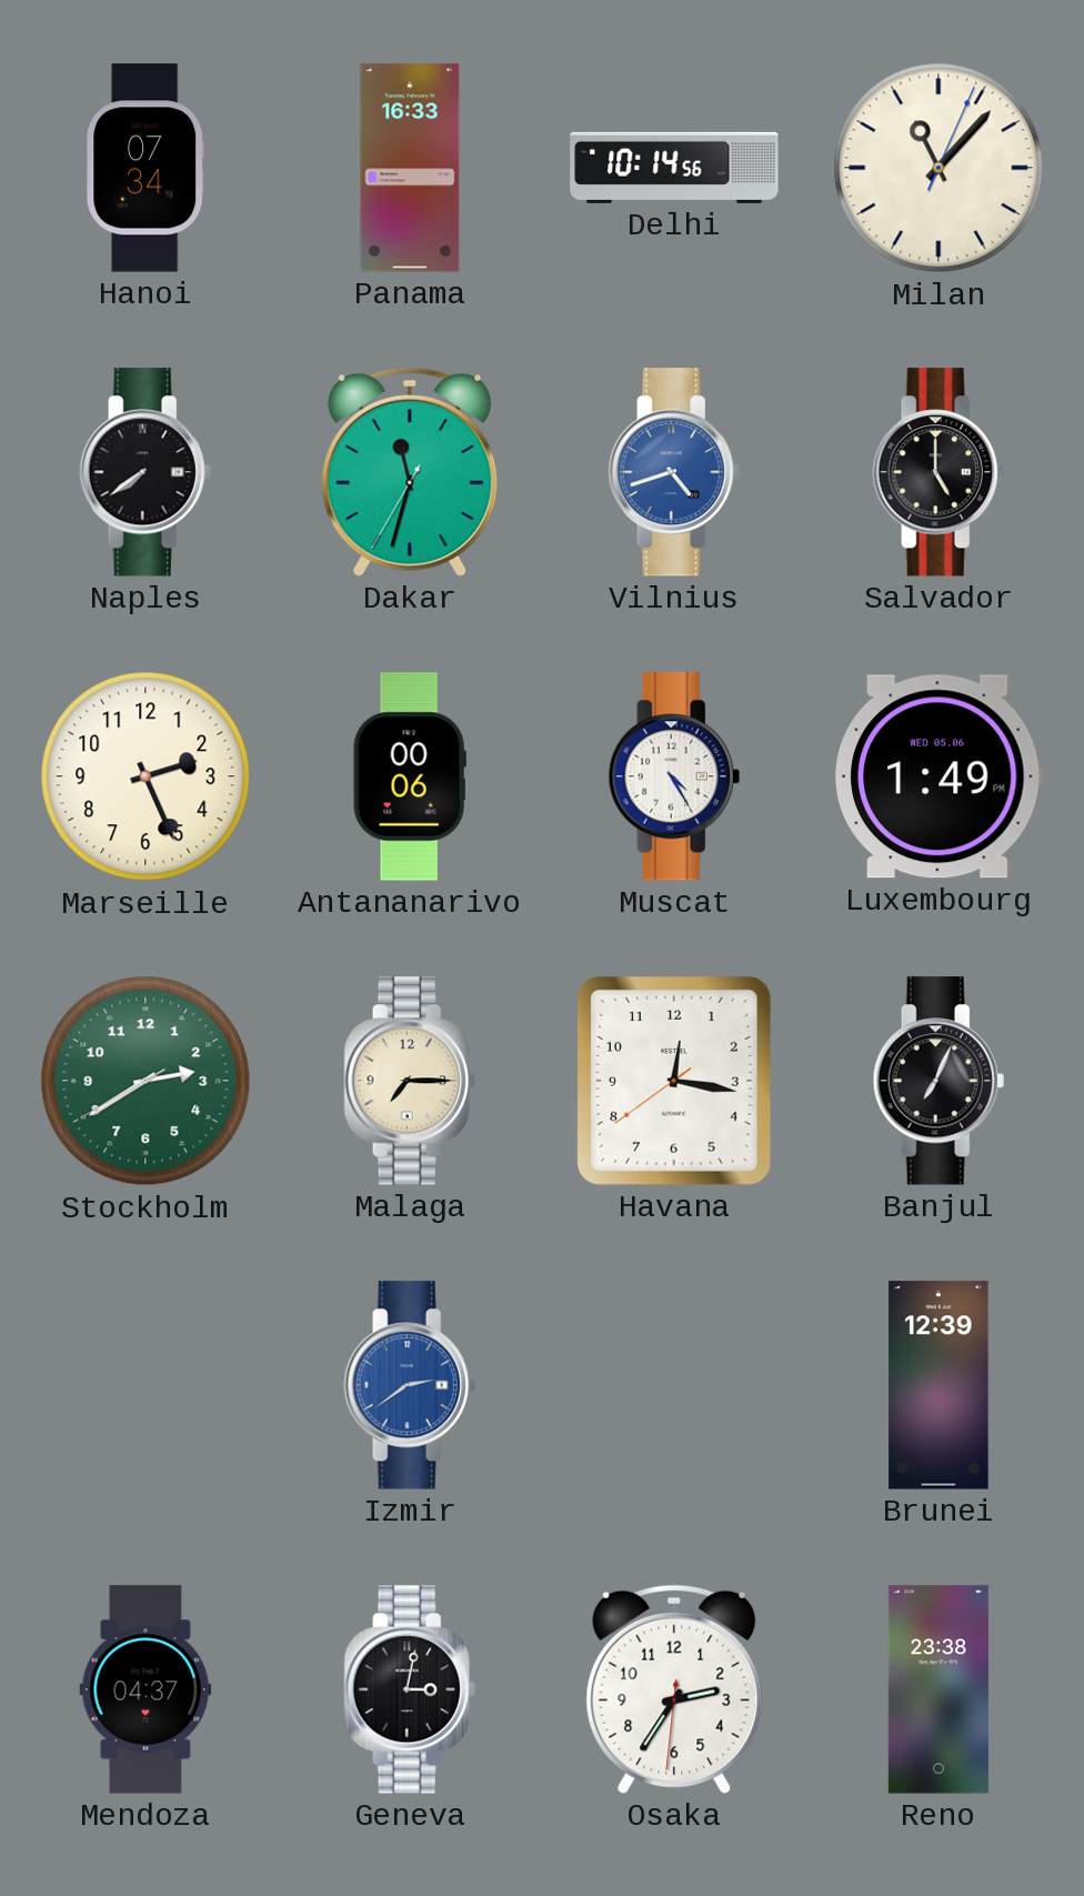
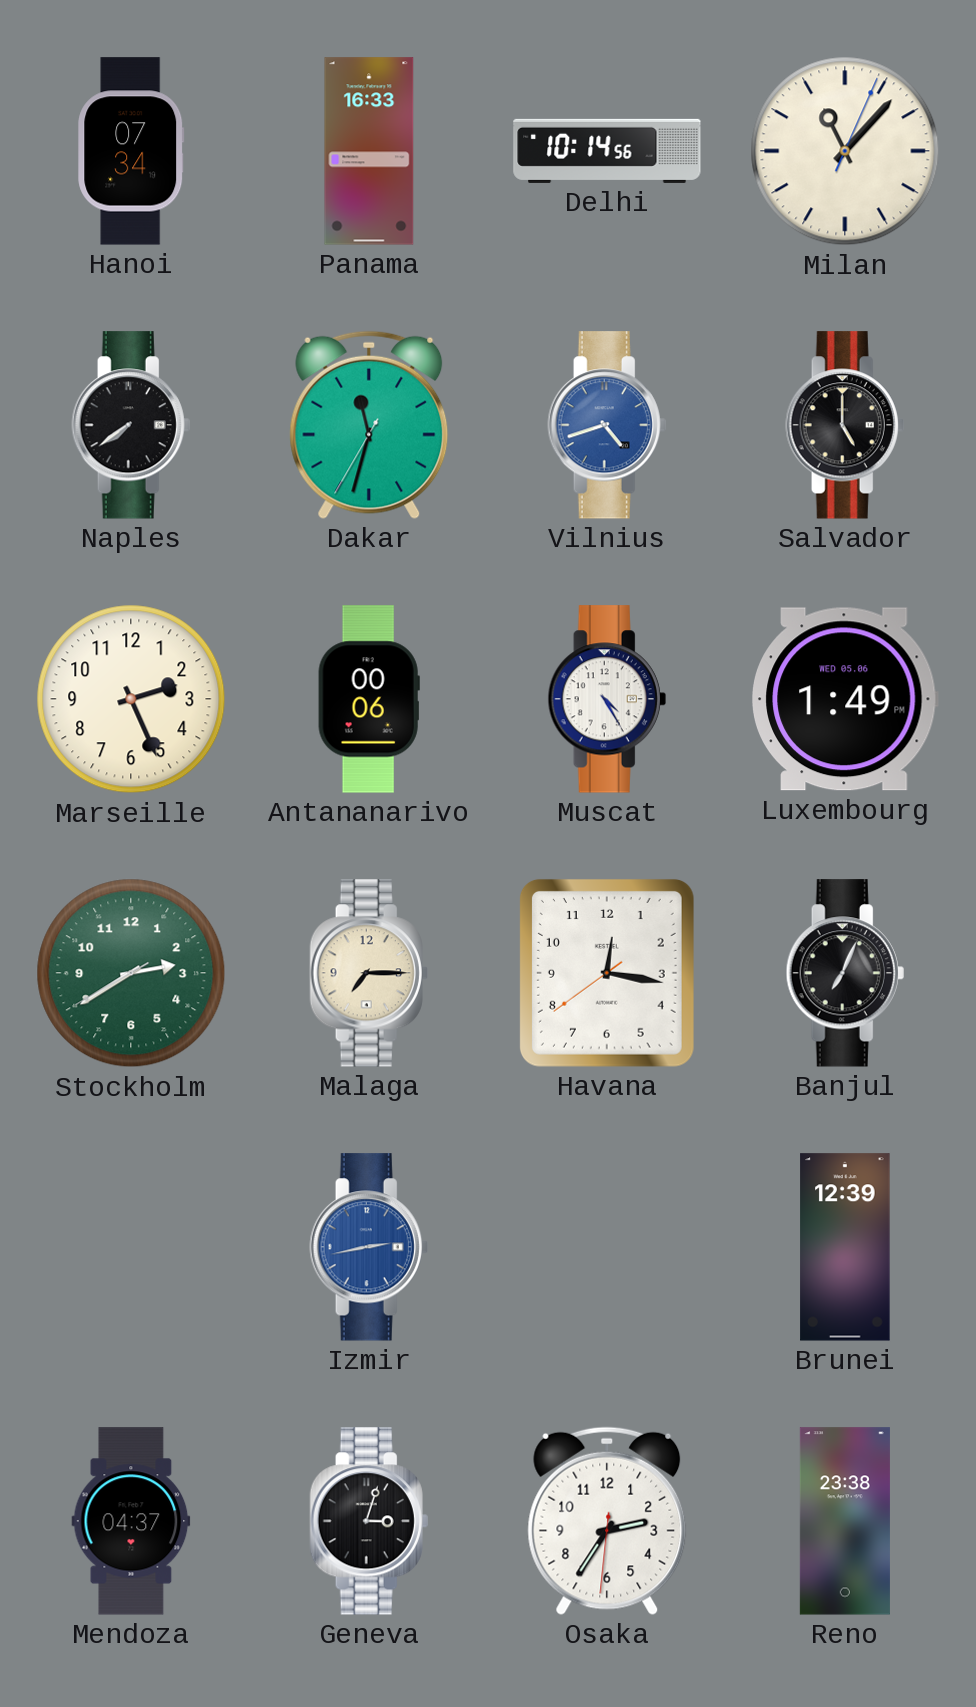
Izmir: 2:39 -> 2:43
Geneva: 3:02 -> 3:03
